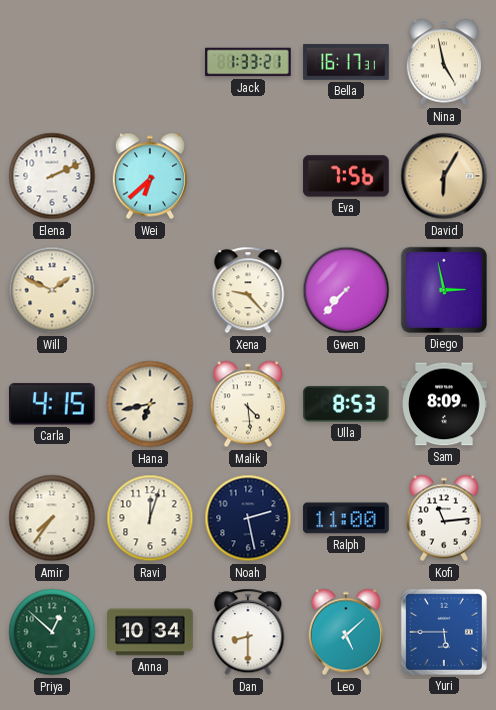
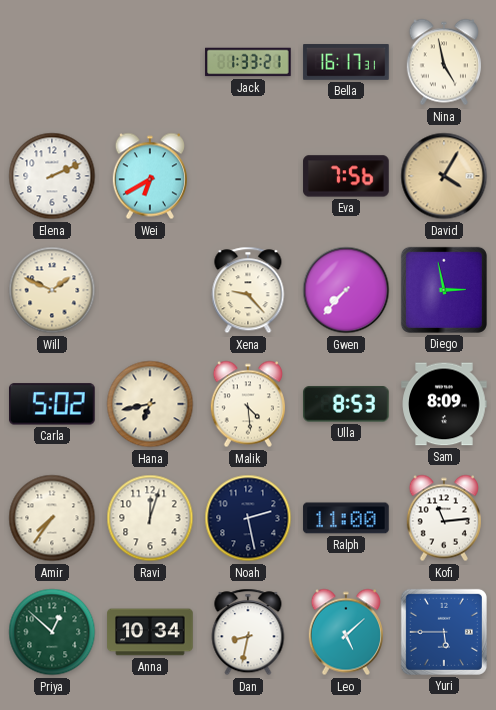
Wei: 6:38 -> 6:40
David: 6:05 -> 4:05
Carla: 4:15 -> 5:02
Dan: 8:30 -> 8:32
